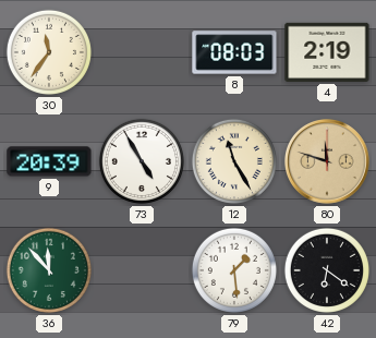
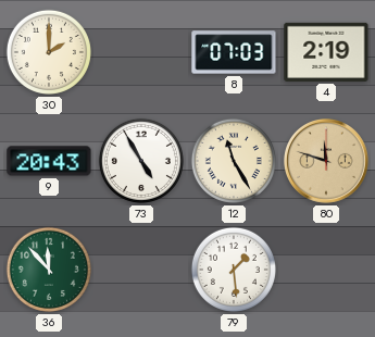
30: 11:36 -> 2:00
8: 08:03 -> 07:03
9: 20:39 -> 20:43
42: 6:21 -> none
